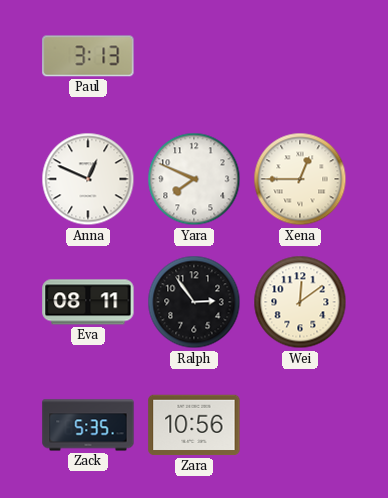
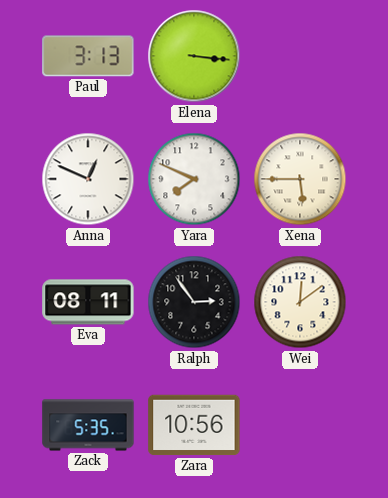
Elena: none -> 3:16
Xena: 12:45 -> 5:45
